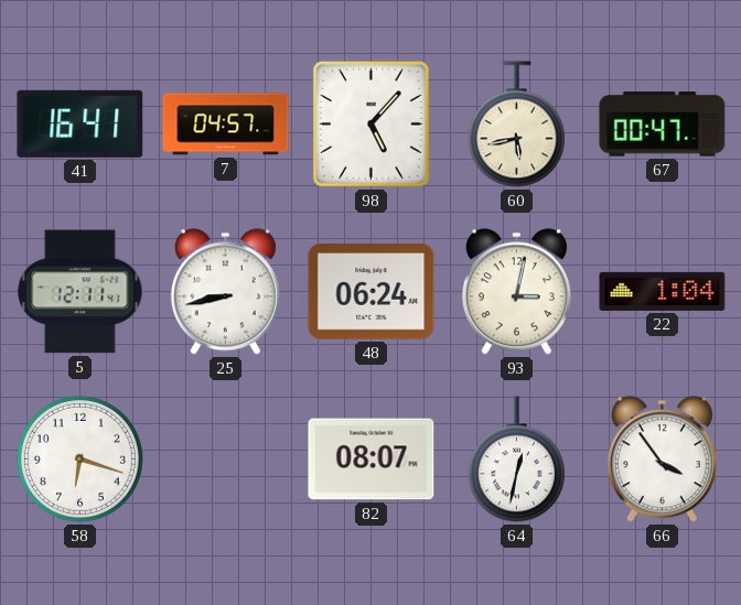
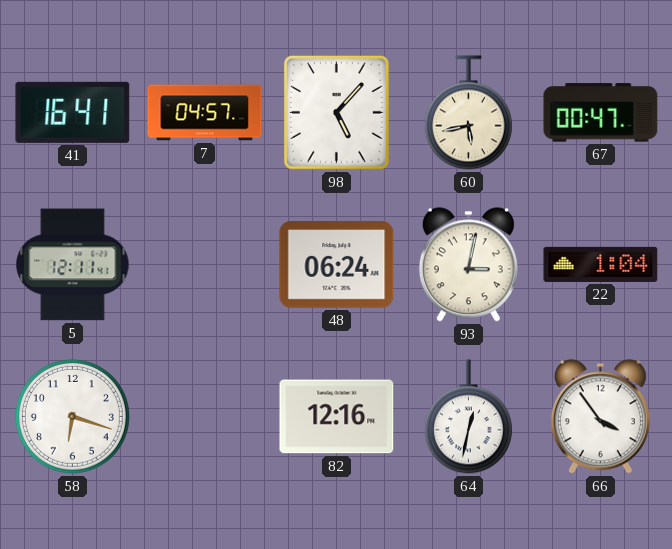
25: 8:43 -> none
82: 08:07 -> 12:16
